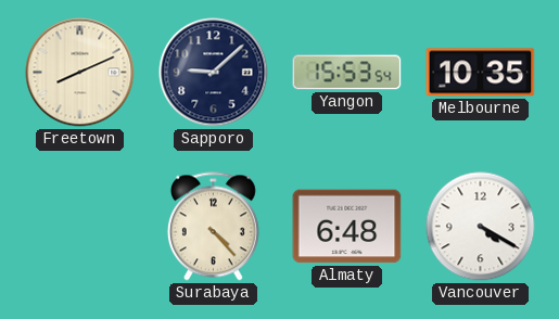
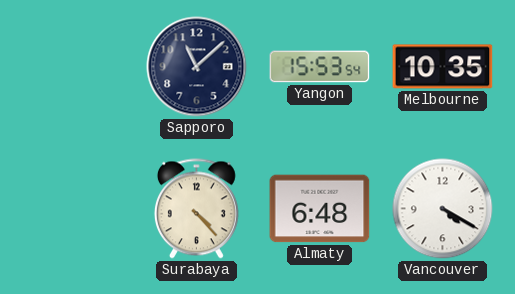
Freetown: 8:11 -> none
Sapporo: 9:08 -> 11:08
